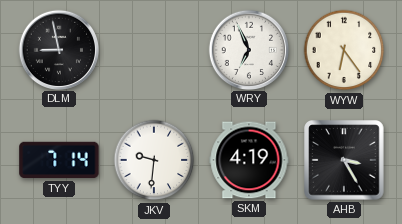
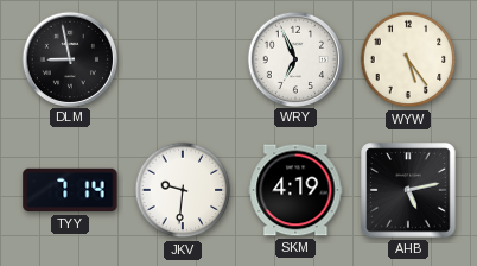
WYW: 6:24 -> 5:24
AHB: 3:25 -> 5:13
